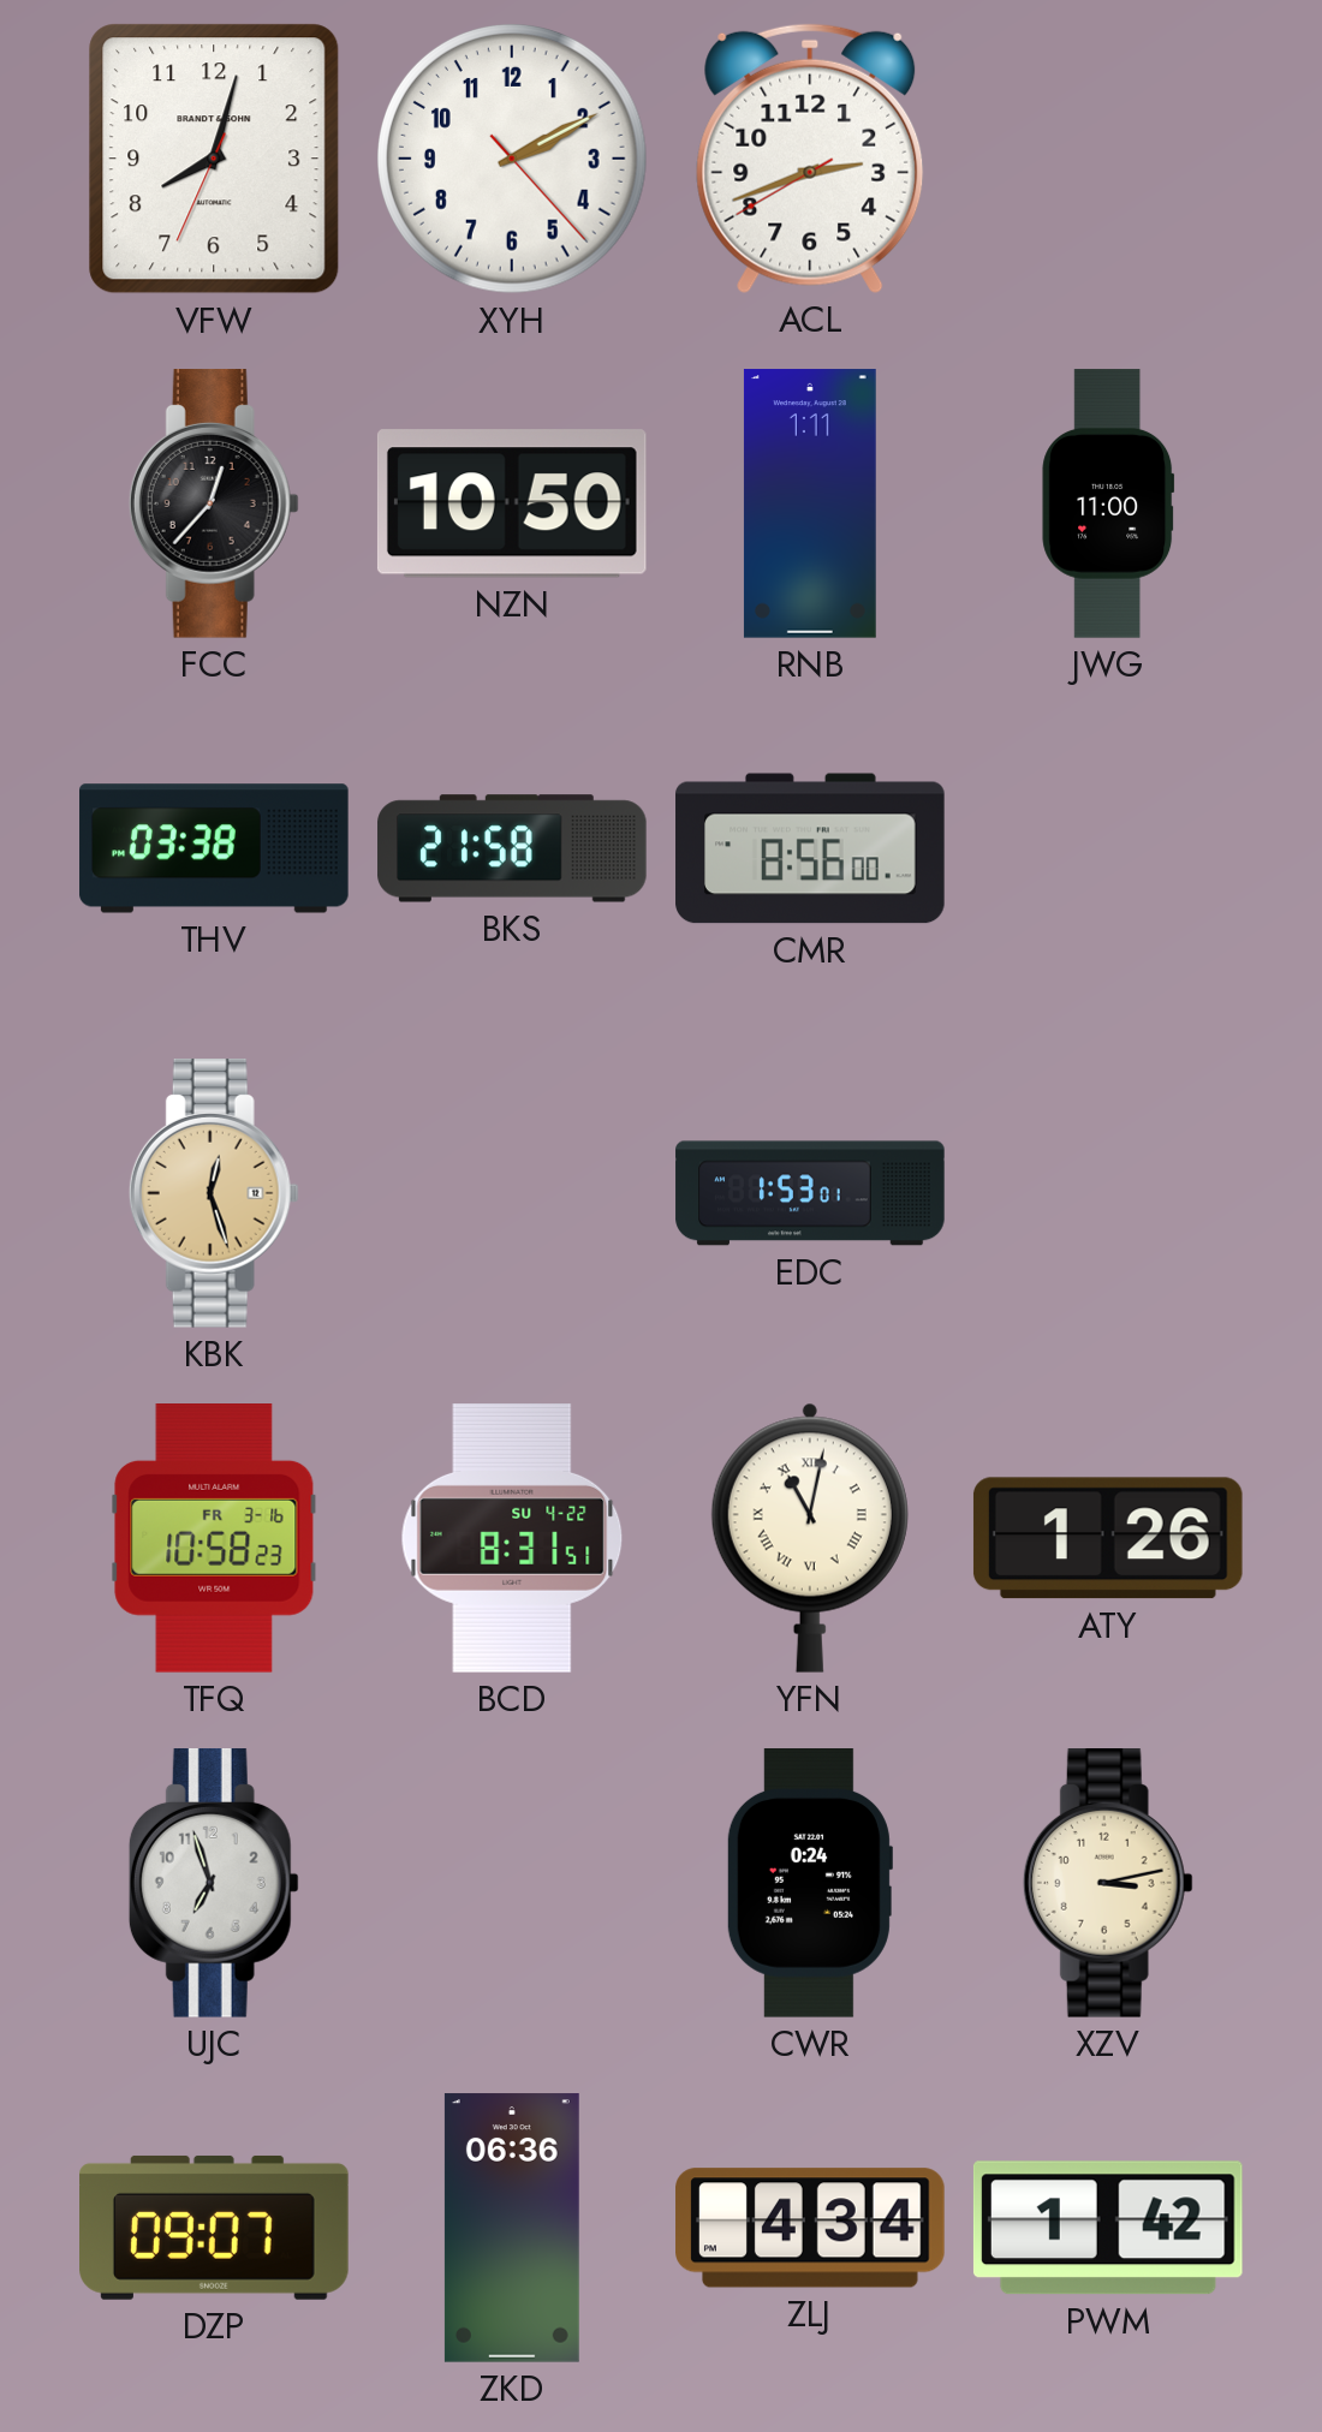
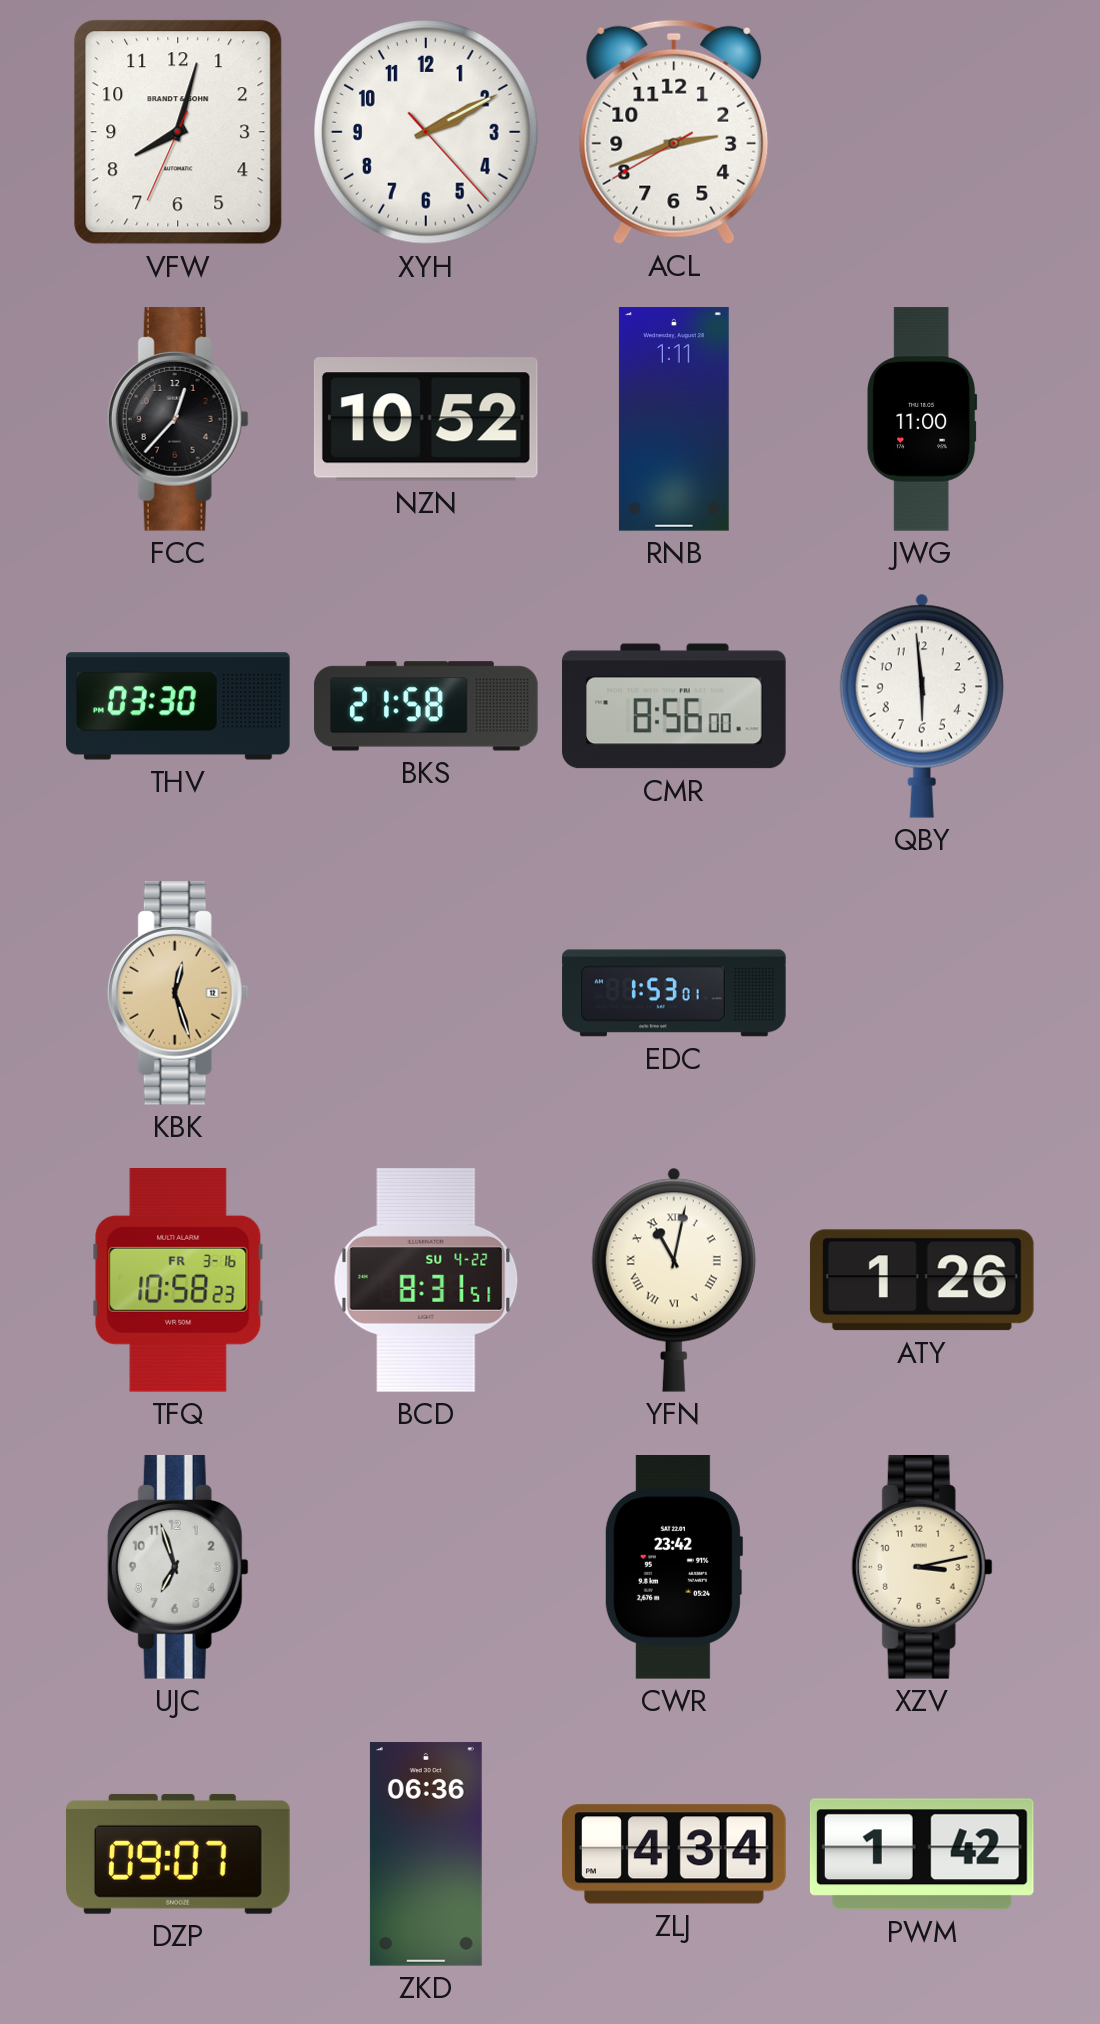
NZN: 10:50 -> 10:52
THV: 03:38 -> 03:30
QBY: none -> 5:59
CWR: 0:24 -> 23:42
